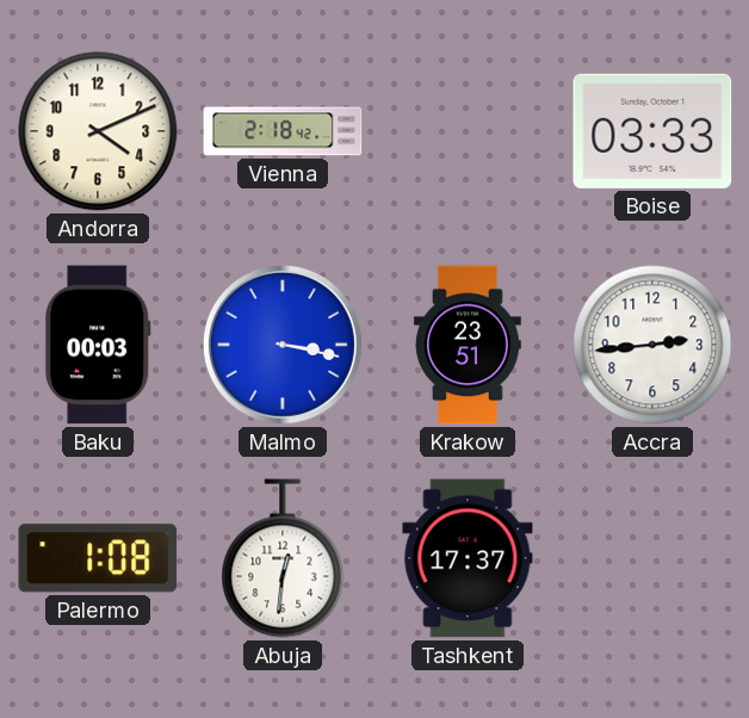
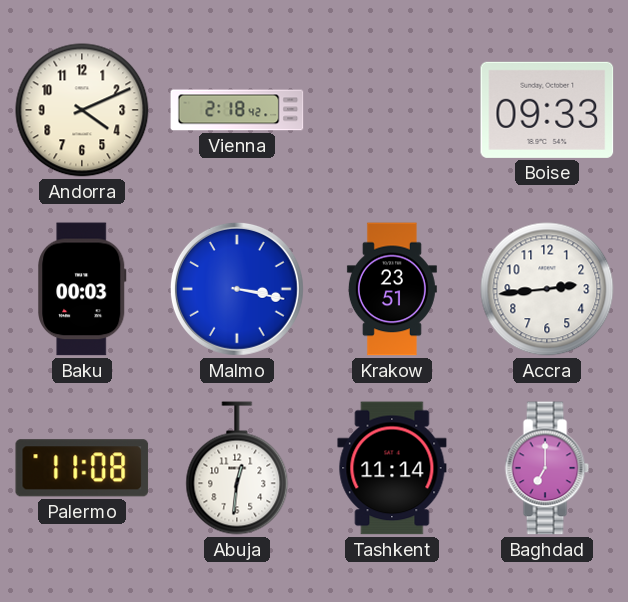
Boise: 03:33 -> 09:33
Palermo: 1:08 -> 11:08
Tashkent: 17:37 -> 11:14
Baghdad: none -> 7:00
